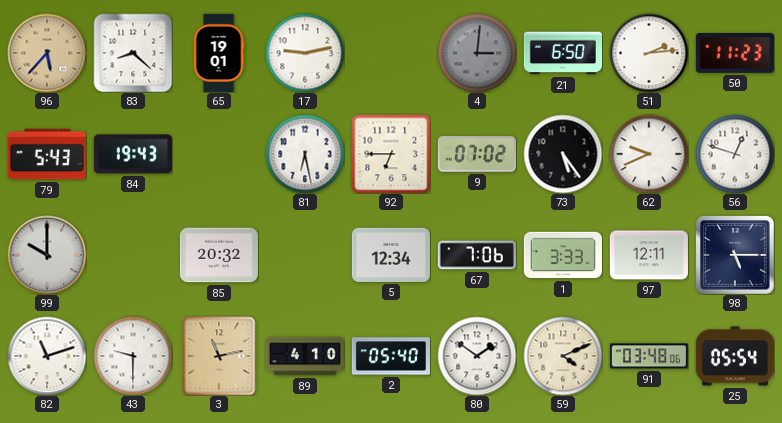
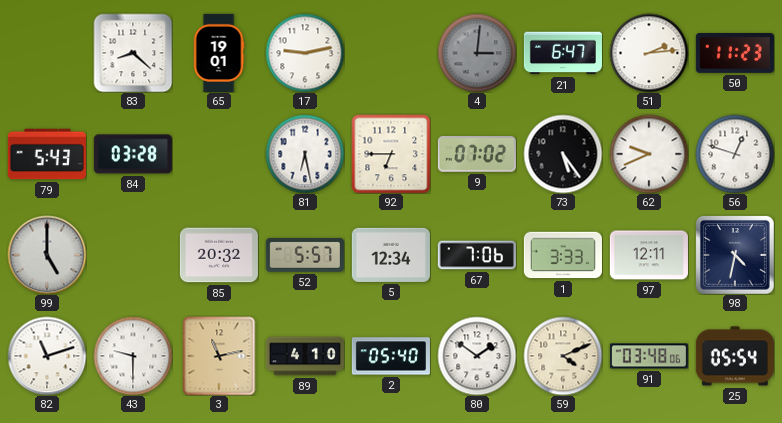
96: 5:37 -> none
21: 6:50 -> 6:47
84: 19:43 -> 03:28
99: 10:00 -> 5:00
52: none -> 5:57
98: 5:15 -> 4:32
